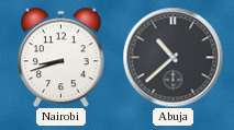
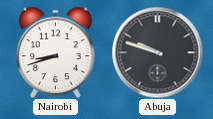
Abuja: 10:38 -> 9:48
